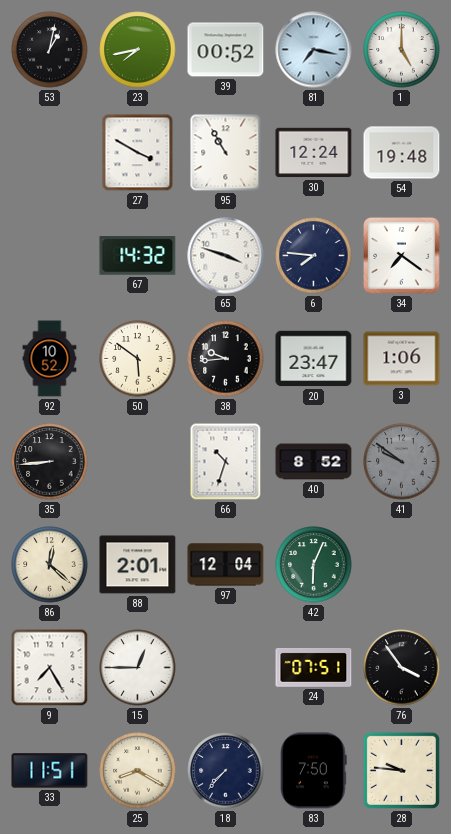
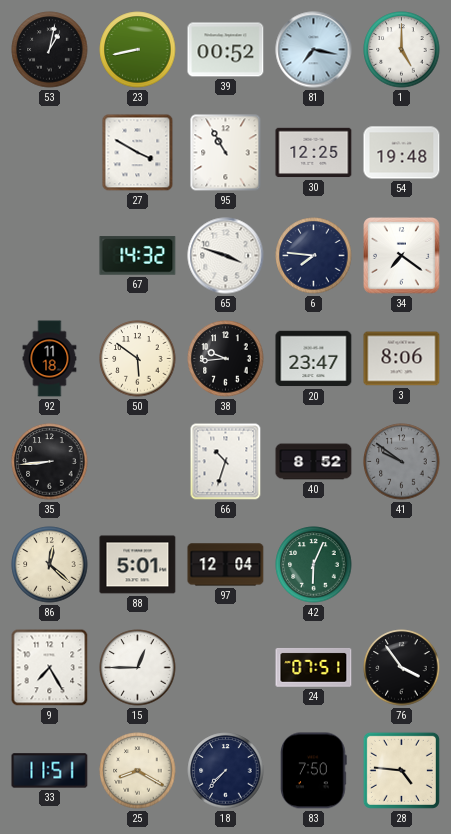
23: 7:43 -> 8:43
30: 12:24 -> 12:25
92: 10:52 -> 11:18
3: 1:06 -> 8:06
88: 2:01 -> 5:01
28: 9:46 -> 4:46
